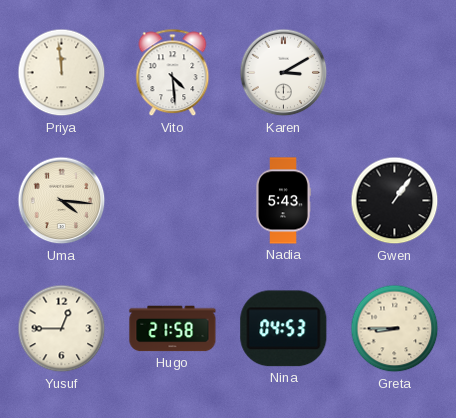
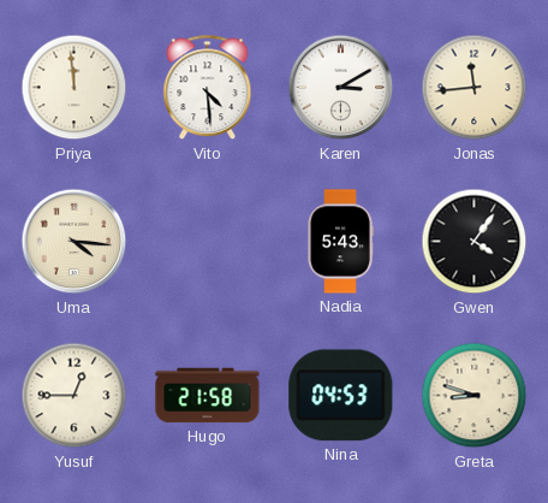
Jonas: none -> 11:44
Gwen: 1:06 -> 4:06
Greta: 8:45 -> 8:48
